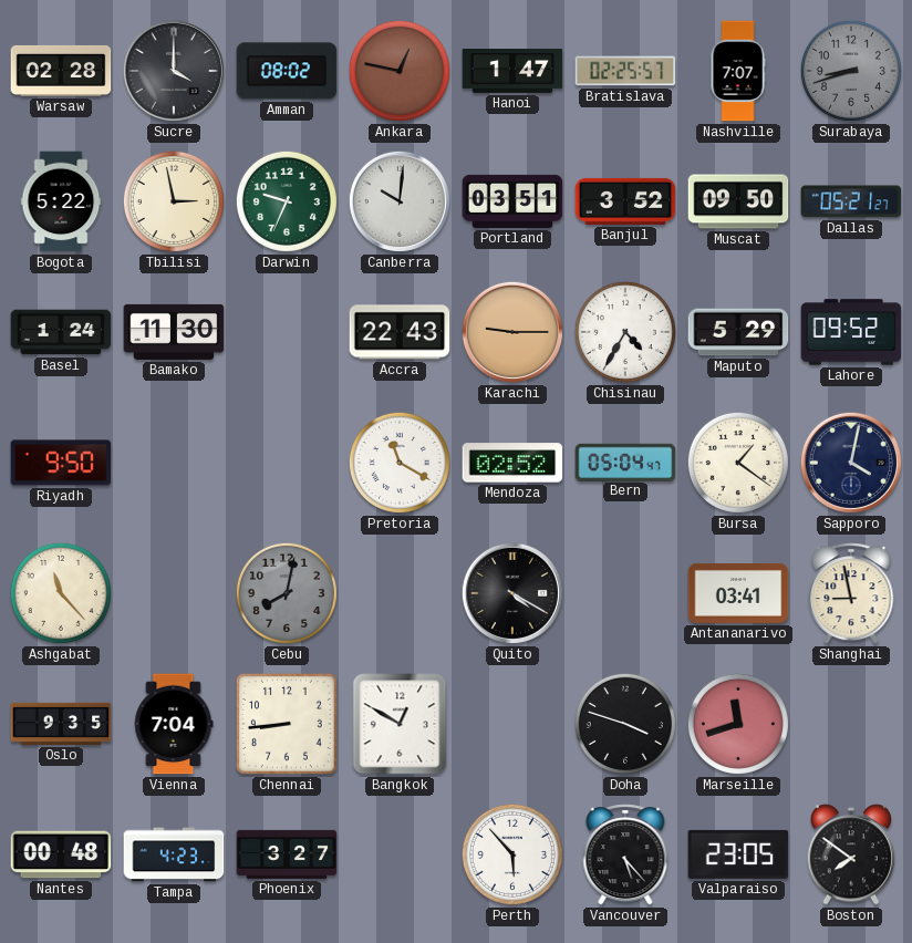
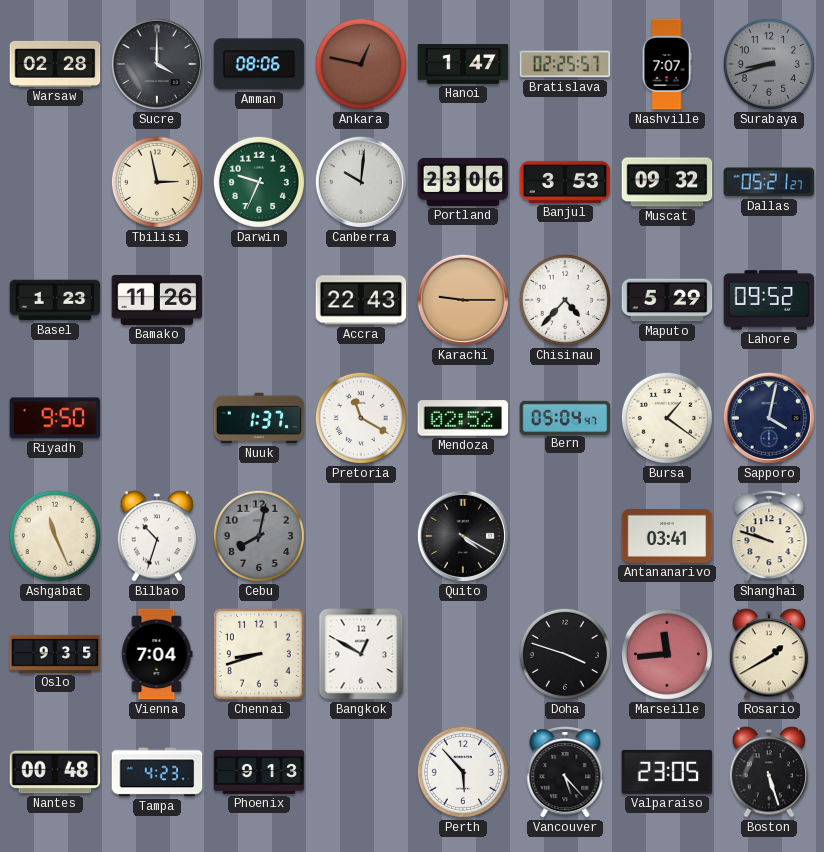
Amman: 08:02 -> 08:06
Bogota: 5:22 -> none
Portland: 03:51 -> 23:06
Banjul: 3:52 -> 3:53
Muscat: 09:50 -> 09:32
Basel: 1:24 -> 1:23
Bamako: 11:30 -> 11:26
Chisinau: 4:35 -> 4:37
Nuuk: none -> 1:37
Ashgabat: 11:23 -> 11:26
Bilbao: none -> 10:33
Shanghai: 8:58 -> 9:48
Chennai: 8:44 -> 8:42
Marseille: 11:42 -> 11:44
Rosario: none -> 1:40
Phoenix: 3:27 -> 9:13
Boston: 7:51 -> 5:27
